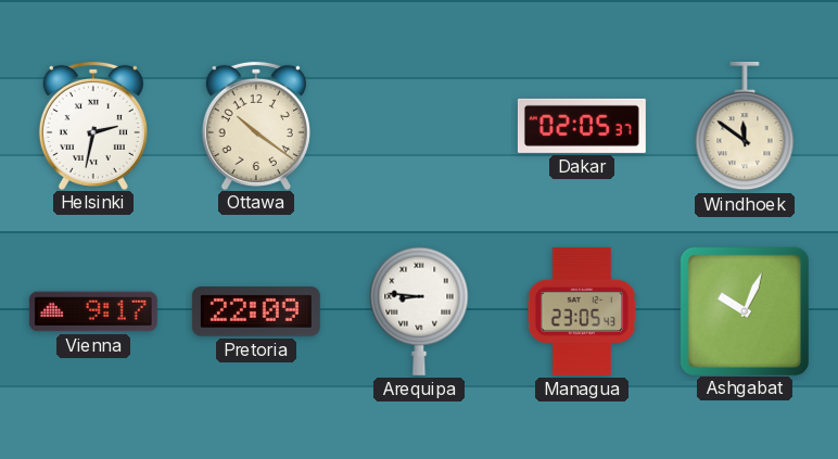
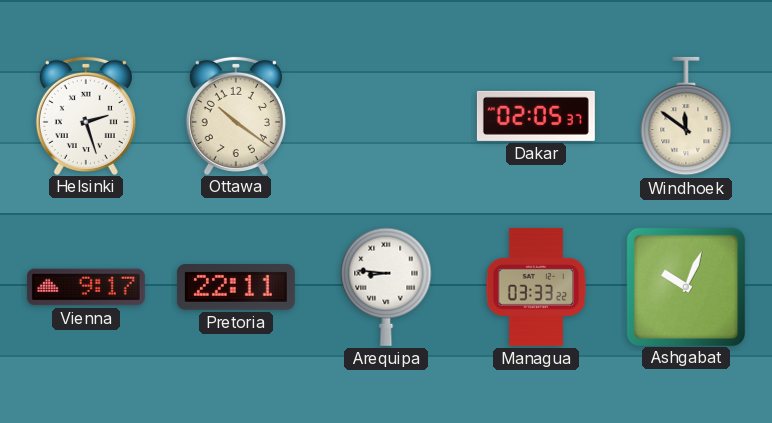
Helsinki: 2:32 -> 2:27
Pretoria: 22:09 -> 22:11
Managua: 23:05 -> 03:33
